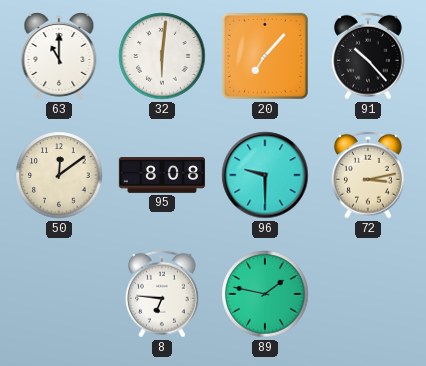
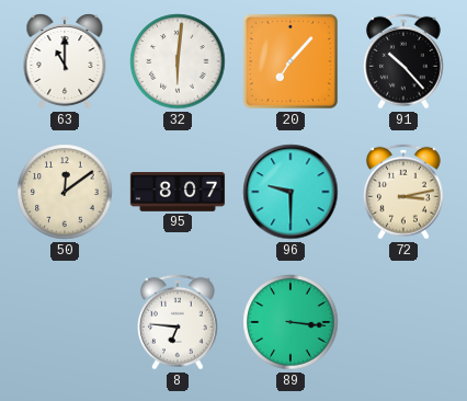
95: 8:08 -> 8:07
89: 1:47 -> 3:16
